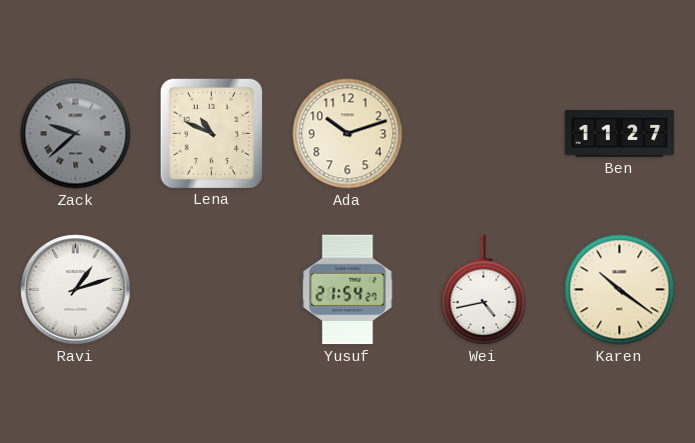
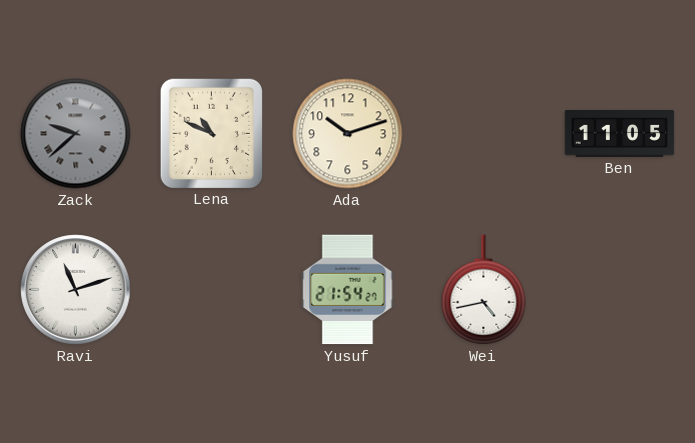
Ben: 11:27 -> 11:05
Ravi: 1:12 -> 11:12
Karen: 10:21 -> none
